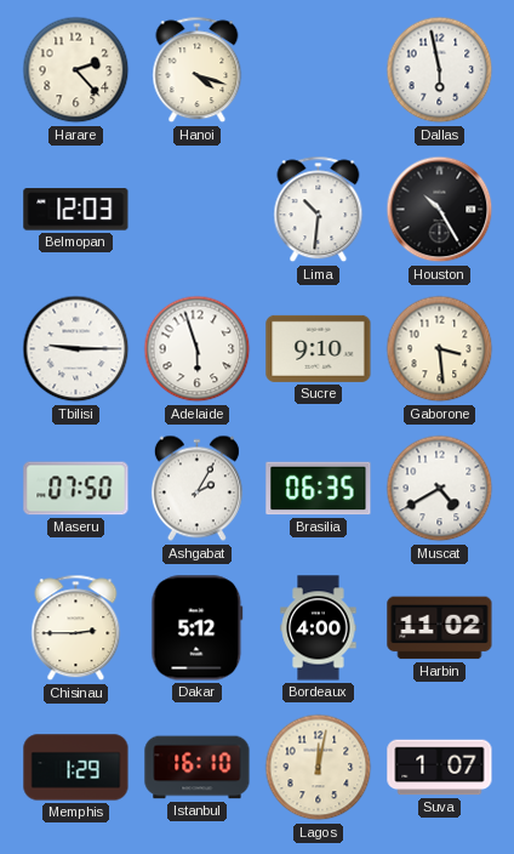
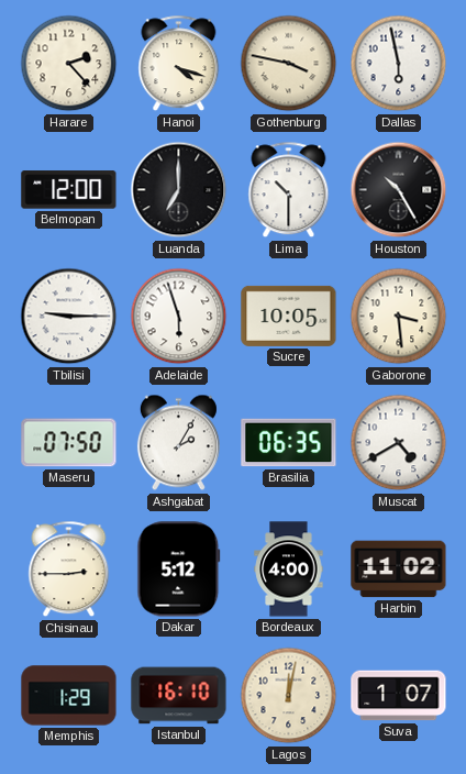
Gothenburg: none -> 3:47
Belmopan: 12:03 -> 12:00
Luanda: none -> 7:00
Lima: 10:31 -> 10:30
Sucre: 9:10 -> 10:05
